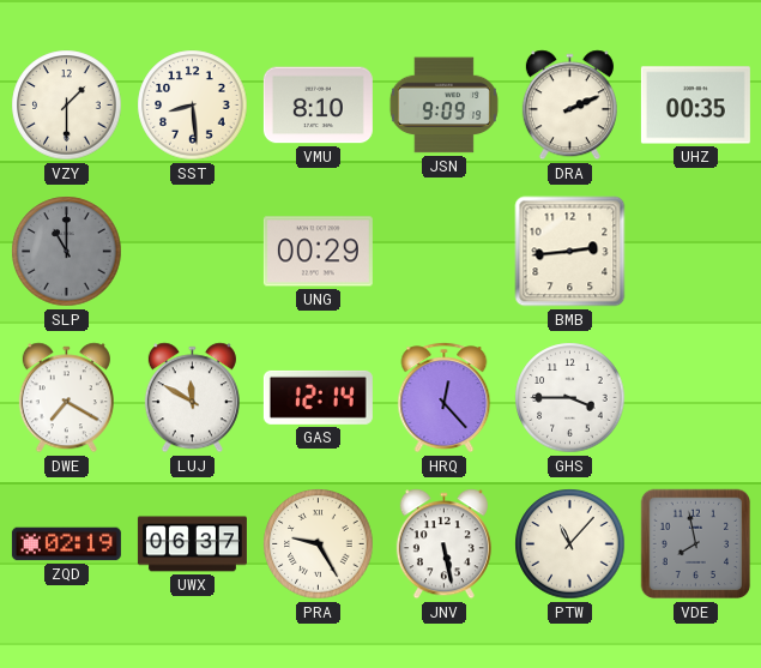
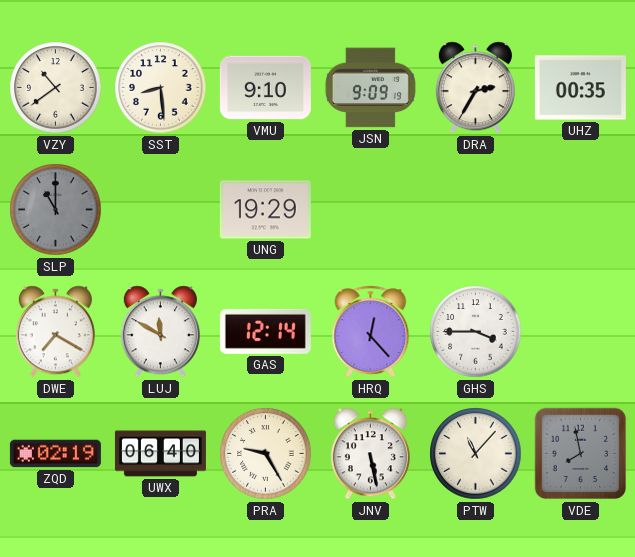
VZY: 1:30 -> 10:39
VMU: 8:10 -> 9:10
DRA: 2:11 -> 2:35
UNG: 00:29 -> 19:29
BMB: 2:44 -> none
UWX: 06:37 -> 06:40
